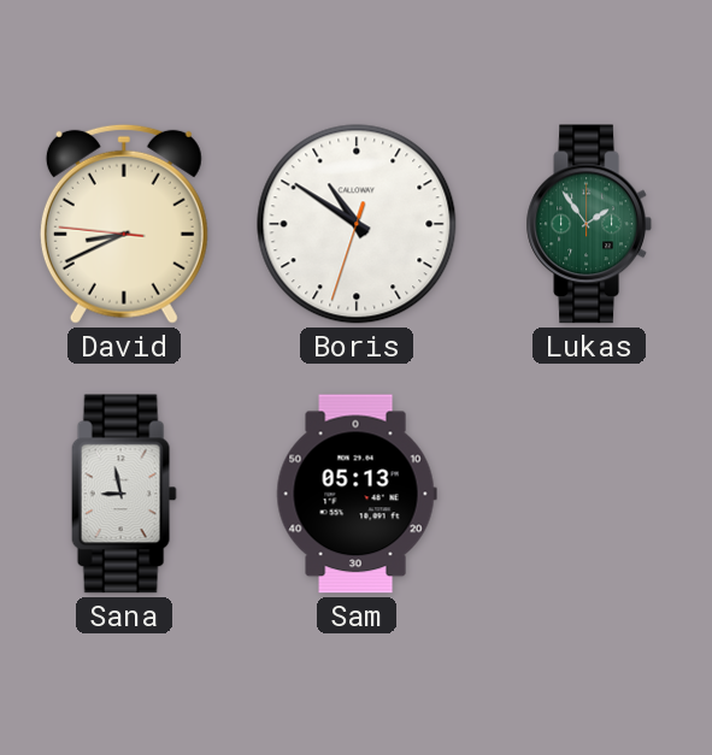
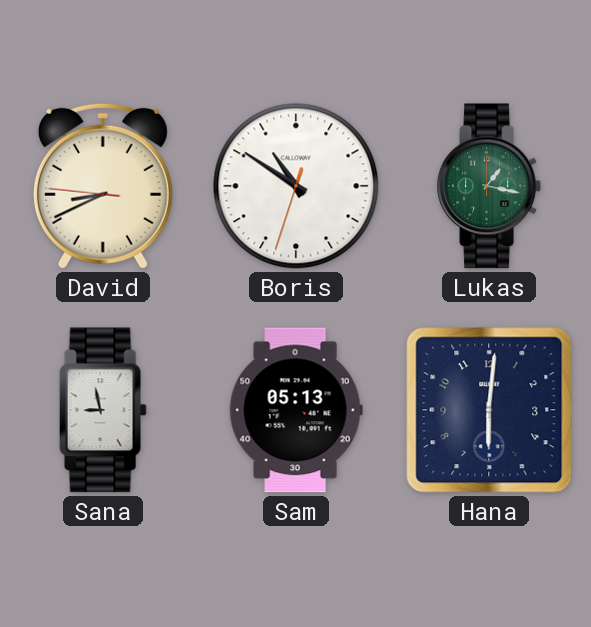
Lukas: 1:54 -> 1:17
Hana: none -> 6:01
